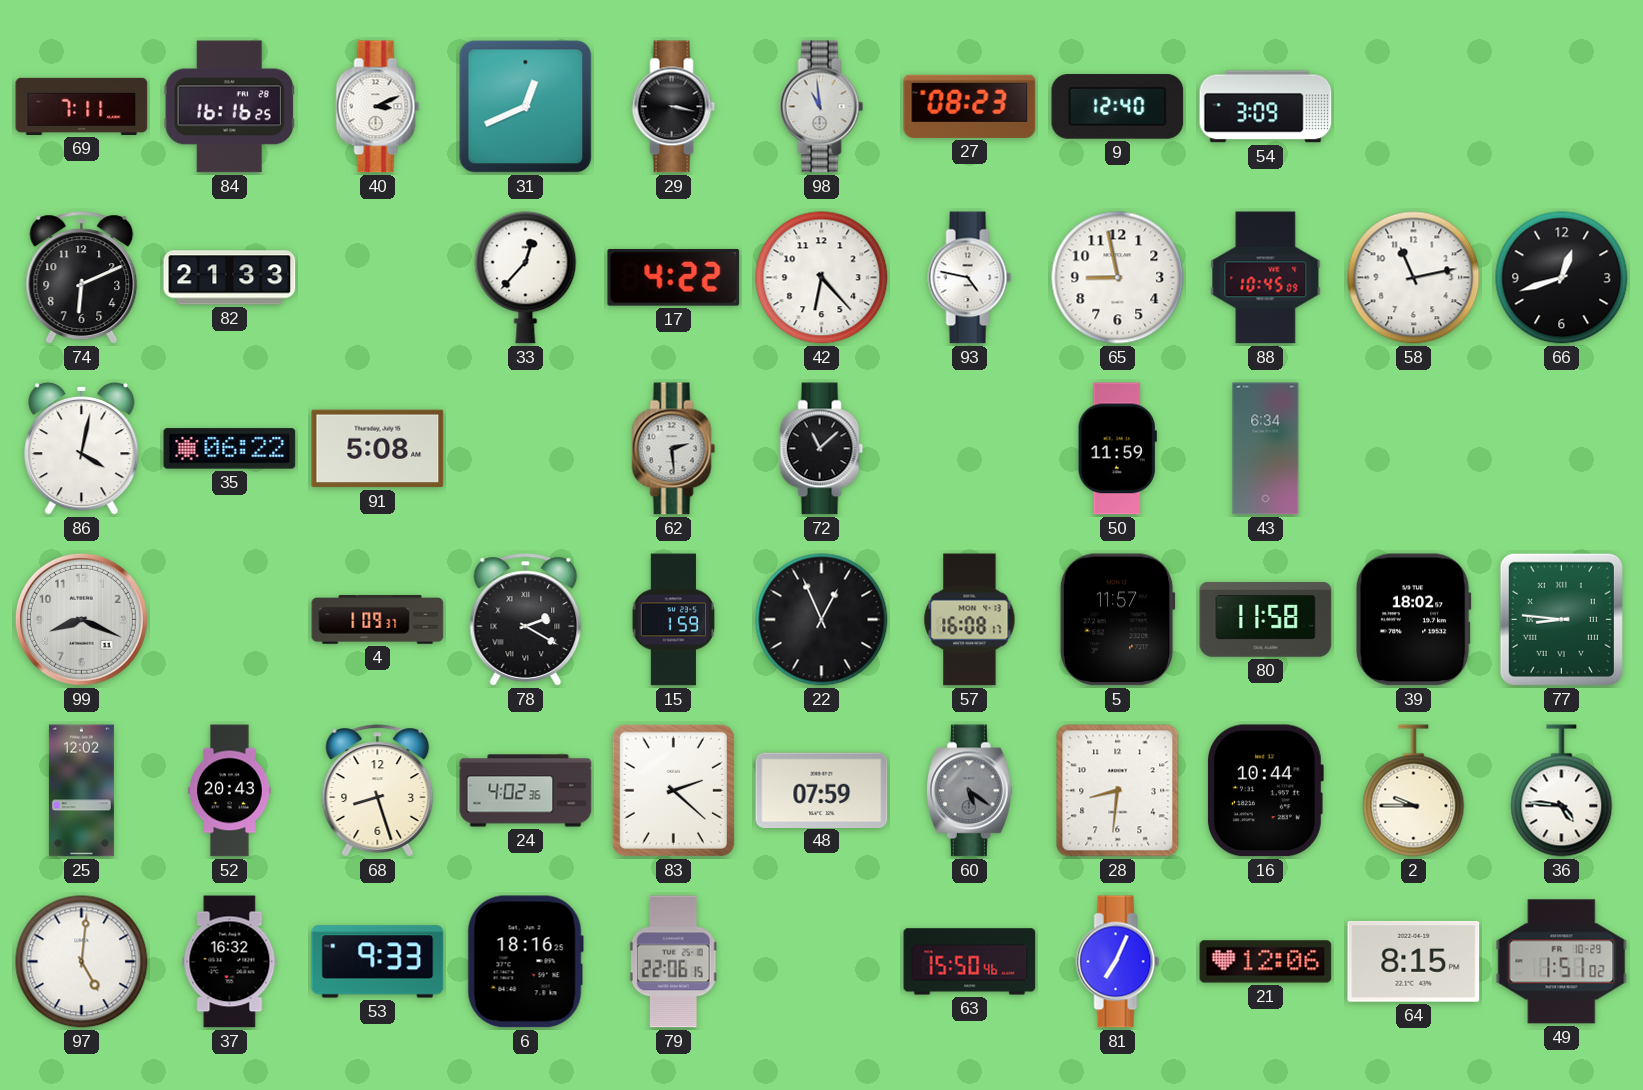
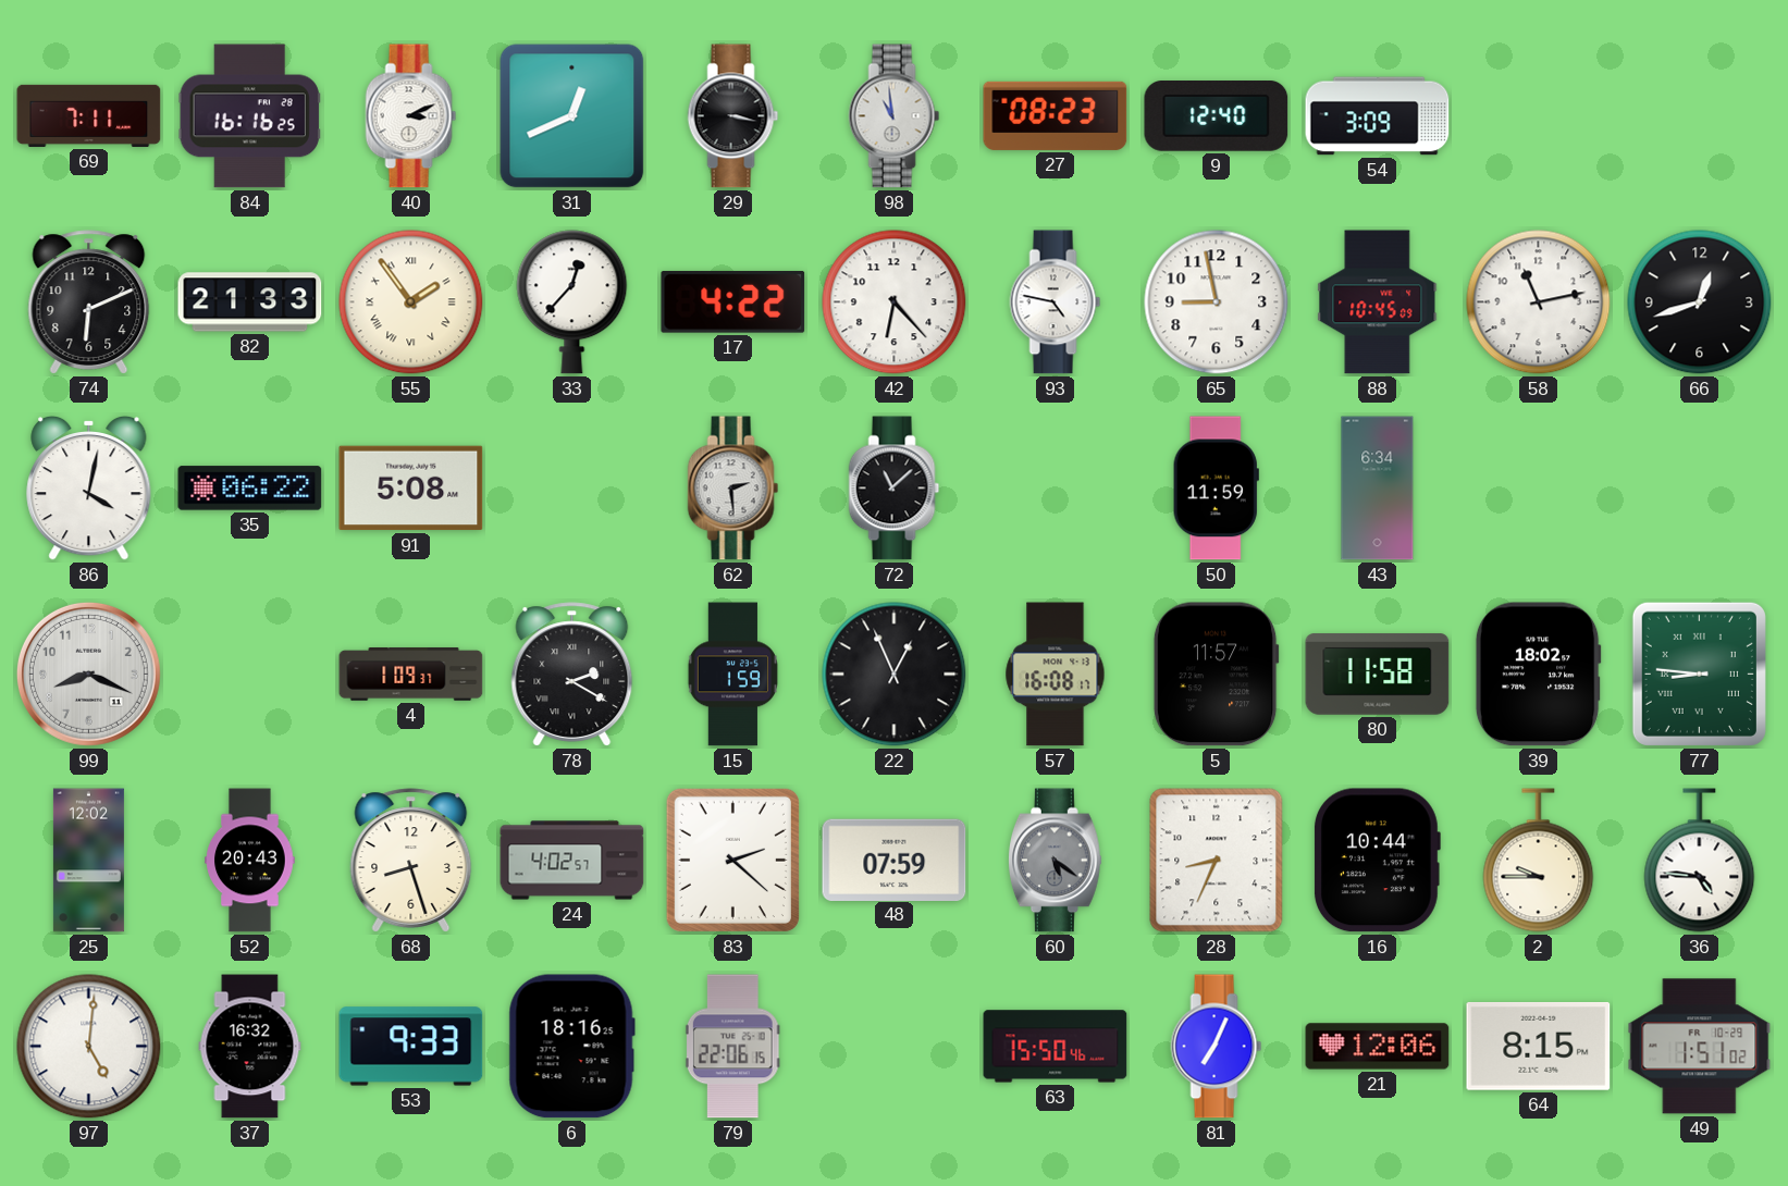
55: none -> 1:54
24: 4:02:36 -> 4:02:57
28: 8:31 -> 8:34
